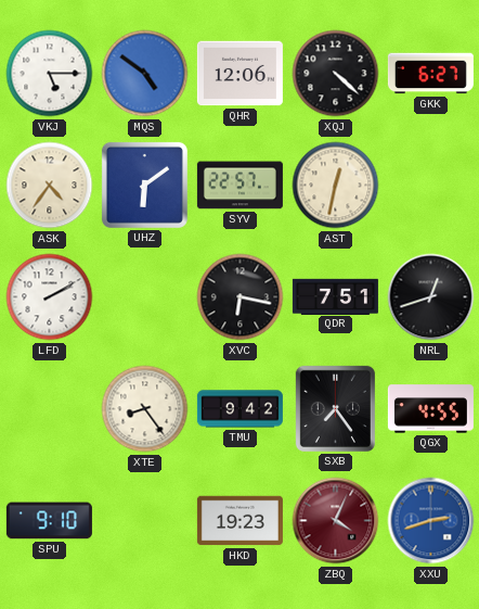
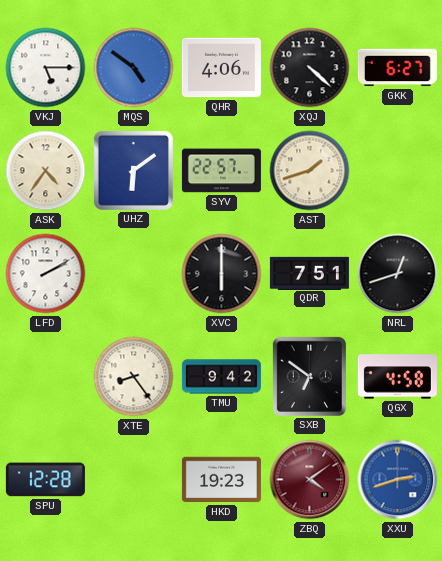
QHR: 12:06 -> 4:06
AST: 12:32 -> 1:42
XVC: 6:17 -> 6:00
SXB: 7:24 -> 6:51
QGX: 4:55 -> 4:58
SPU: 9:10 -> 12:28
ZBQ: 4:04 -> 4:09
